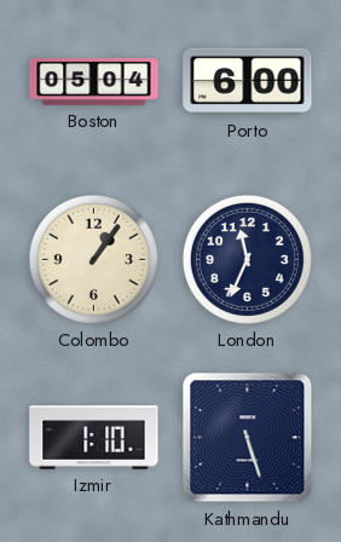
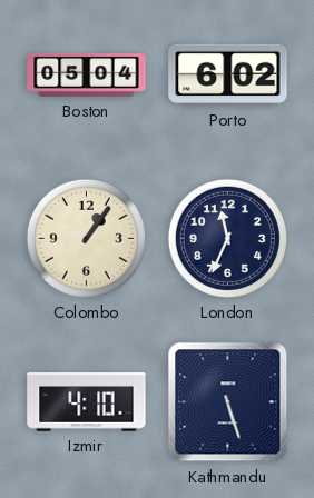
Porto: 6:00 -> 6:02
Izmir: 1:10 -> 4:10
